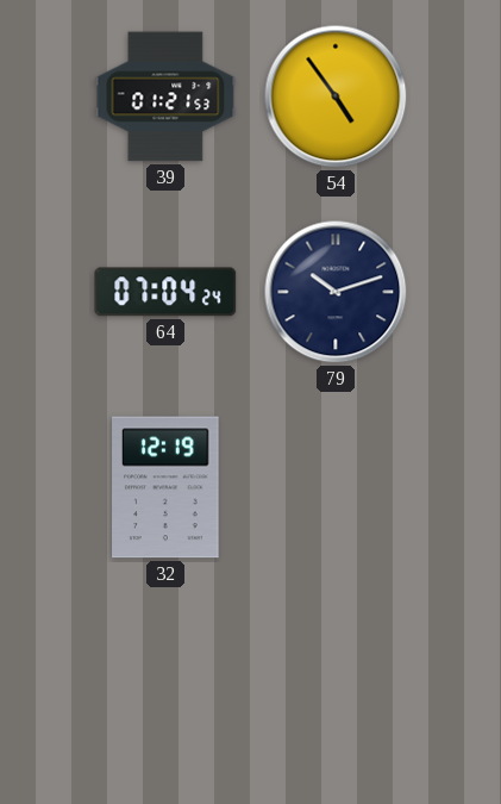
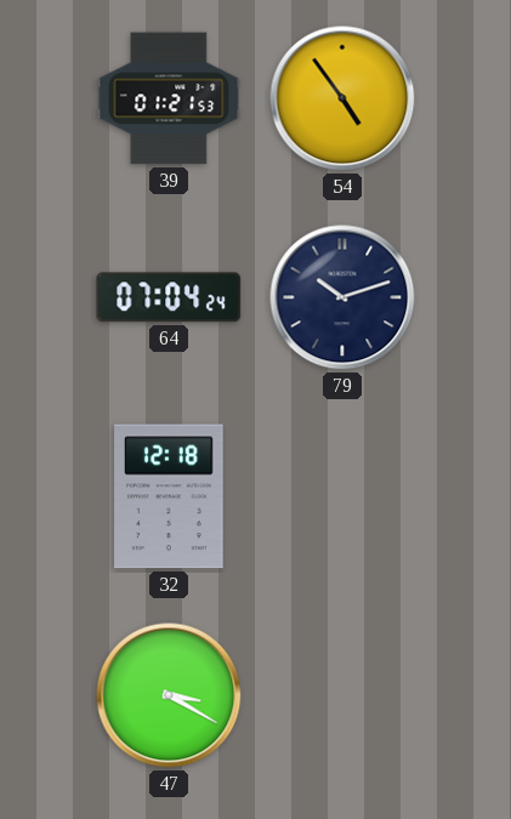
32: 12:19 -> 12:18
47: none -> 3:20
